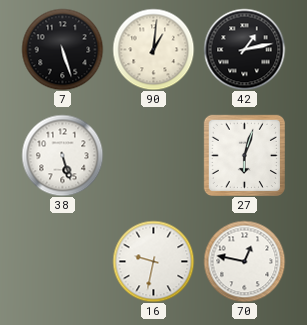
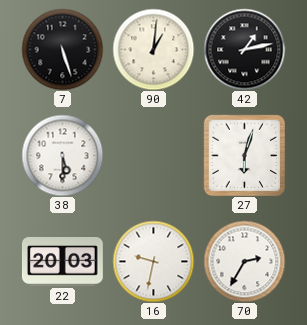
38: 5:27 -> 5:30
22: none -> 20:03
70: 12:47 -> 2:35
